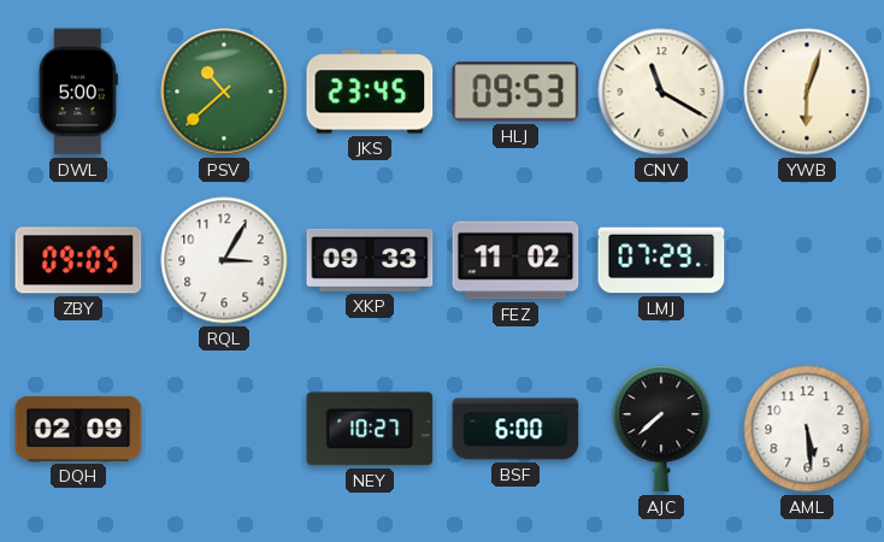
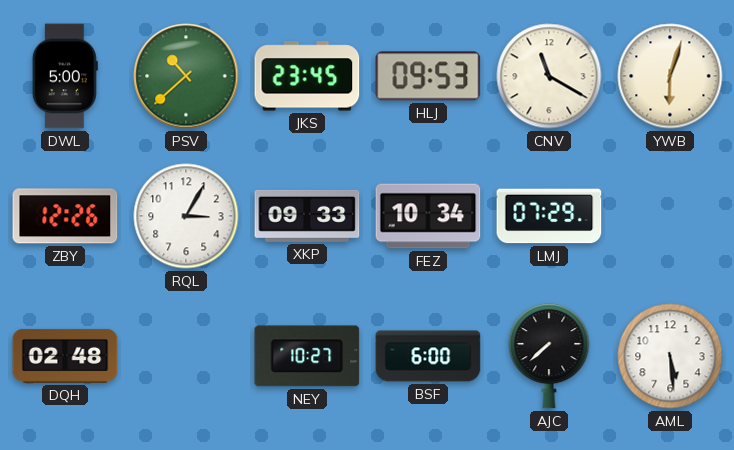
ZBY: 09:05 -> 12:26
FEZ: 11:02 -> 10:34
DQH: 02:09 -> 02:48
